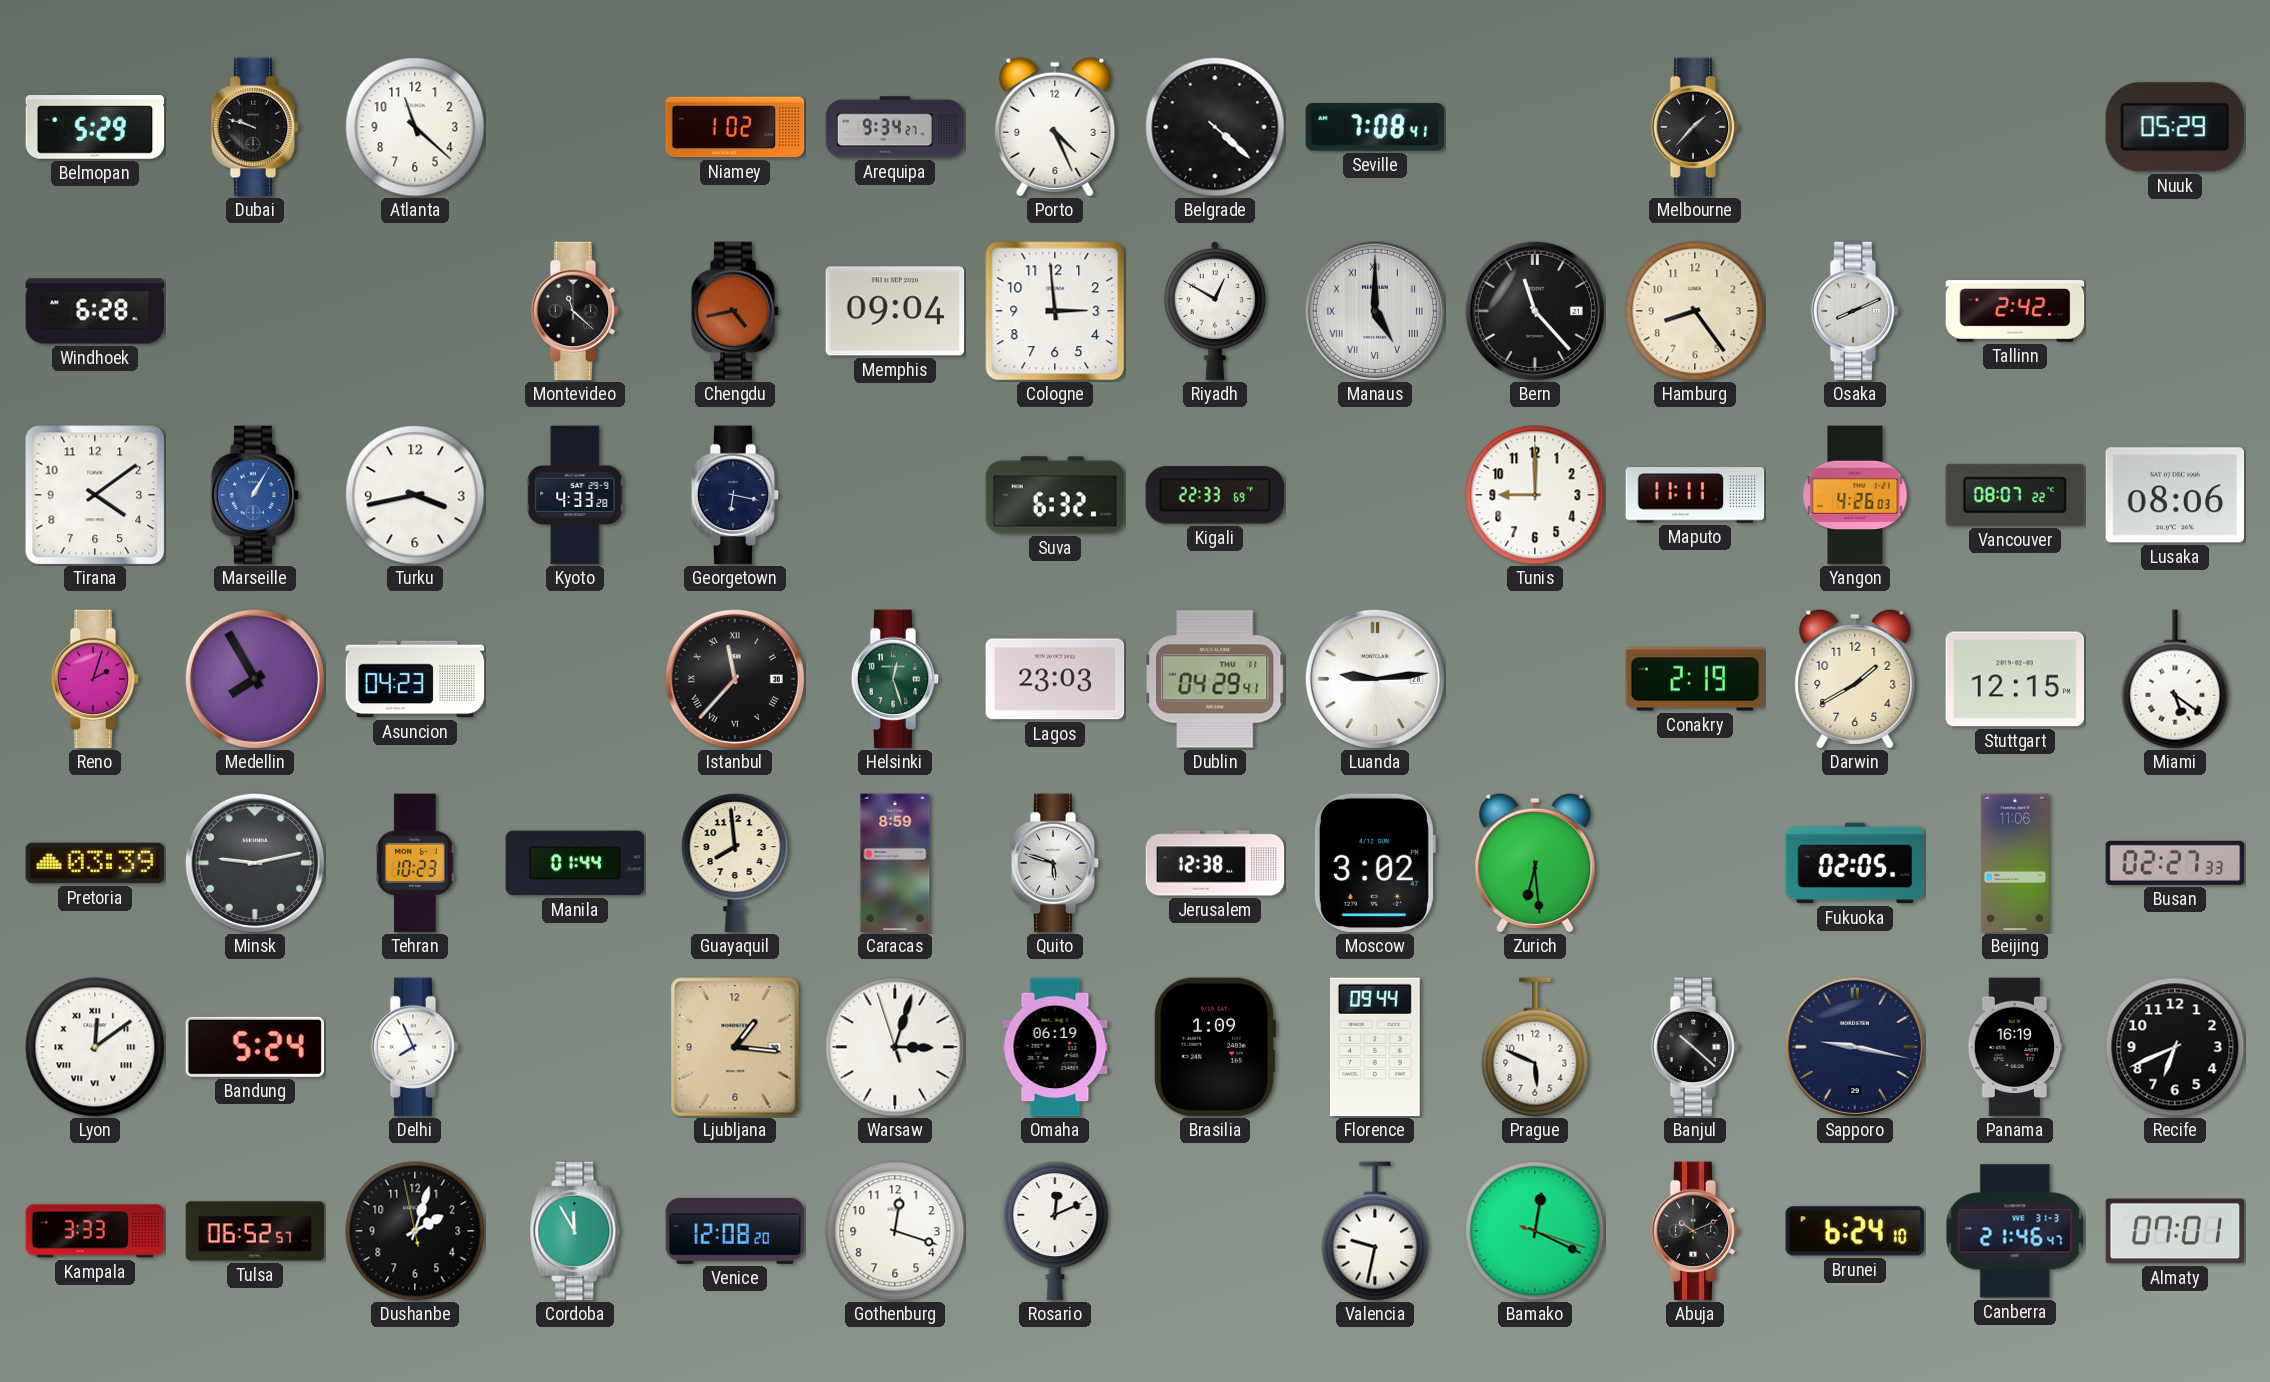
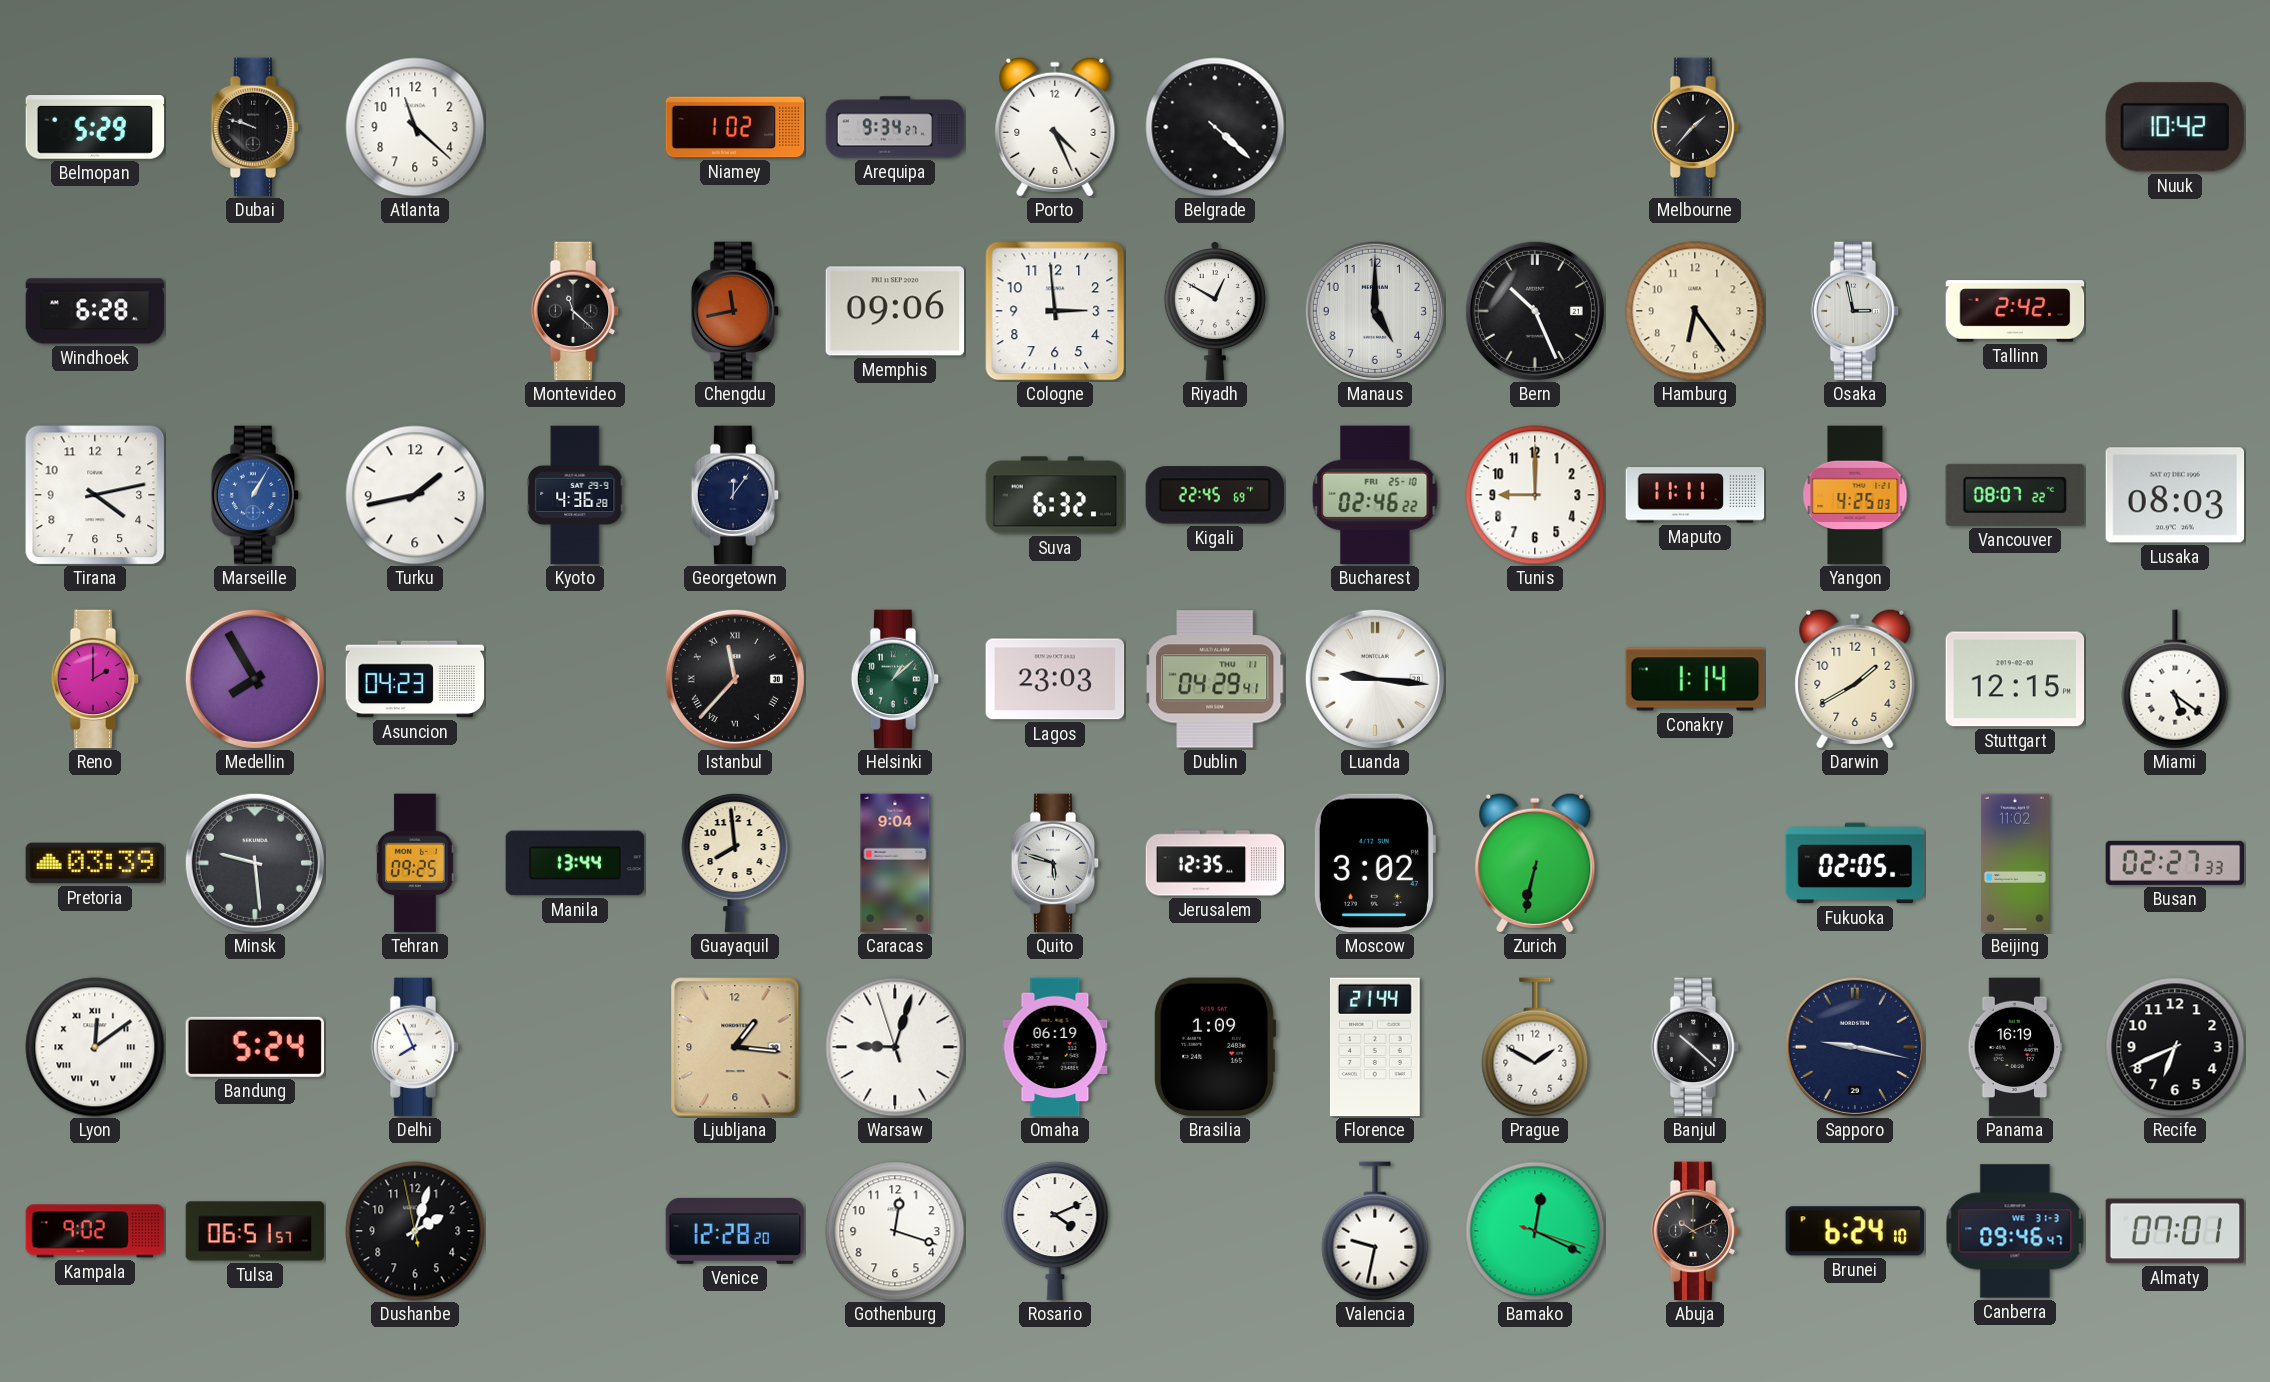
Seville: 7:08 -> none
Nuuk: 05:29 -> 10:42
Chengdu: 4:43 -> 11:43
Memphis: 09:04 -> 09:06
Manaus numerals: Roman -> Arabic
Bern: 11:23 -> 10:26
Hamburg: 8:24 -> 6:24
Osaka: 8:11 -> 2:58
Tirana: 4:09 -> 4:13
Turku: 3:43 -> 1:43
Kyoto: 4:33 -> 4:36
Georgetown: 6:17 -> 12:06
Kigali: 22:33 -> 22:45
Bucharest: none -> 02:46
Yangon: 4:26 -> 4:25
Lusaka: 08:06 -> 08:03
Reno: 2:03 -> 2:00
Helsinki: 12:27 -> 1:08
Luanda: 9:14 -> 9:16
Conakry: 2:19 -> 1:14
Minsk: 9:13 -> 9:29
Tehran: 10:23 -> 09:25
Manila: 01:44 -> 13:44
Caracas: 8:59 -> 9:04
Jerusalem: 12:38 -> 12:35
Zurich: 6:29 -> 6:32
Beijing: 11:06 -> 11:02
Warsaw: 3:02 -> 9:02
Florence: 09:44 -> 21:44
Prague: 5:49 -> 1:50
Kampala: 3:33 -> 9:02
Tulsa: 06:52 -> 06:51
Cordoba: 11:55 -> none
Venice: 12:08 -> 12:28
Rosario: 12:11 -> 4:11
Canberra: 21:46 -> 09:46
